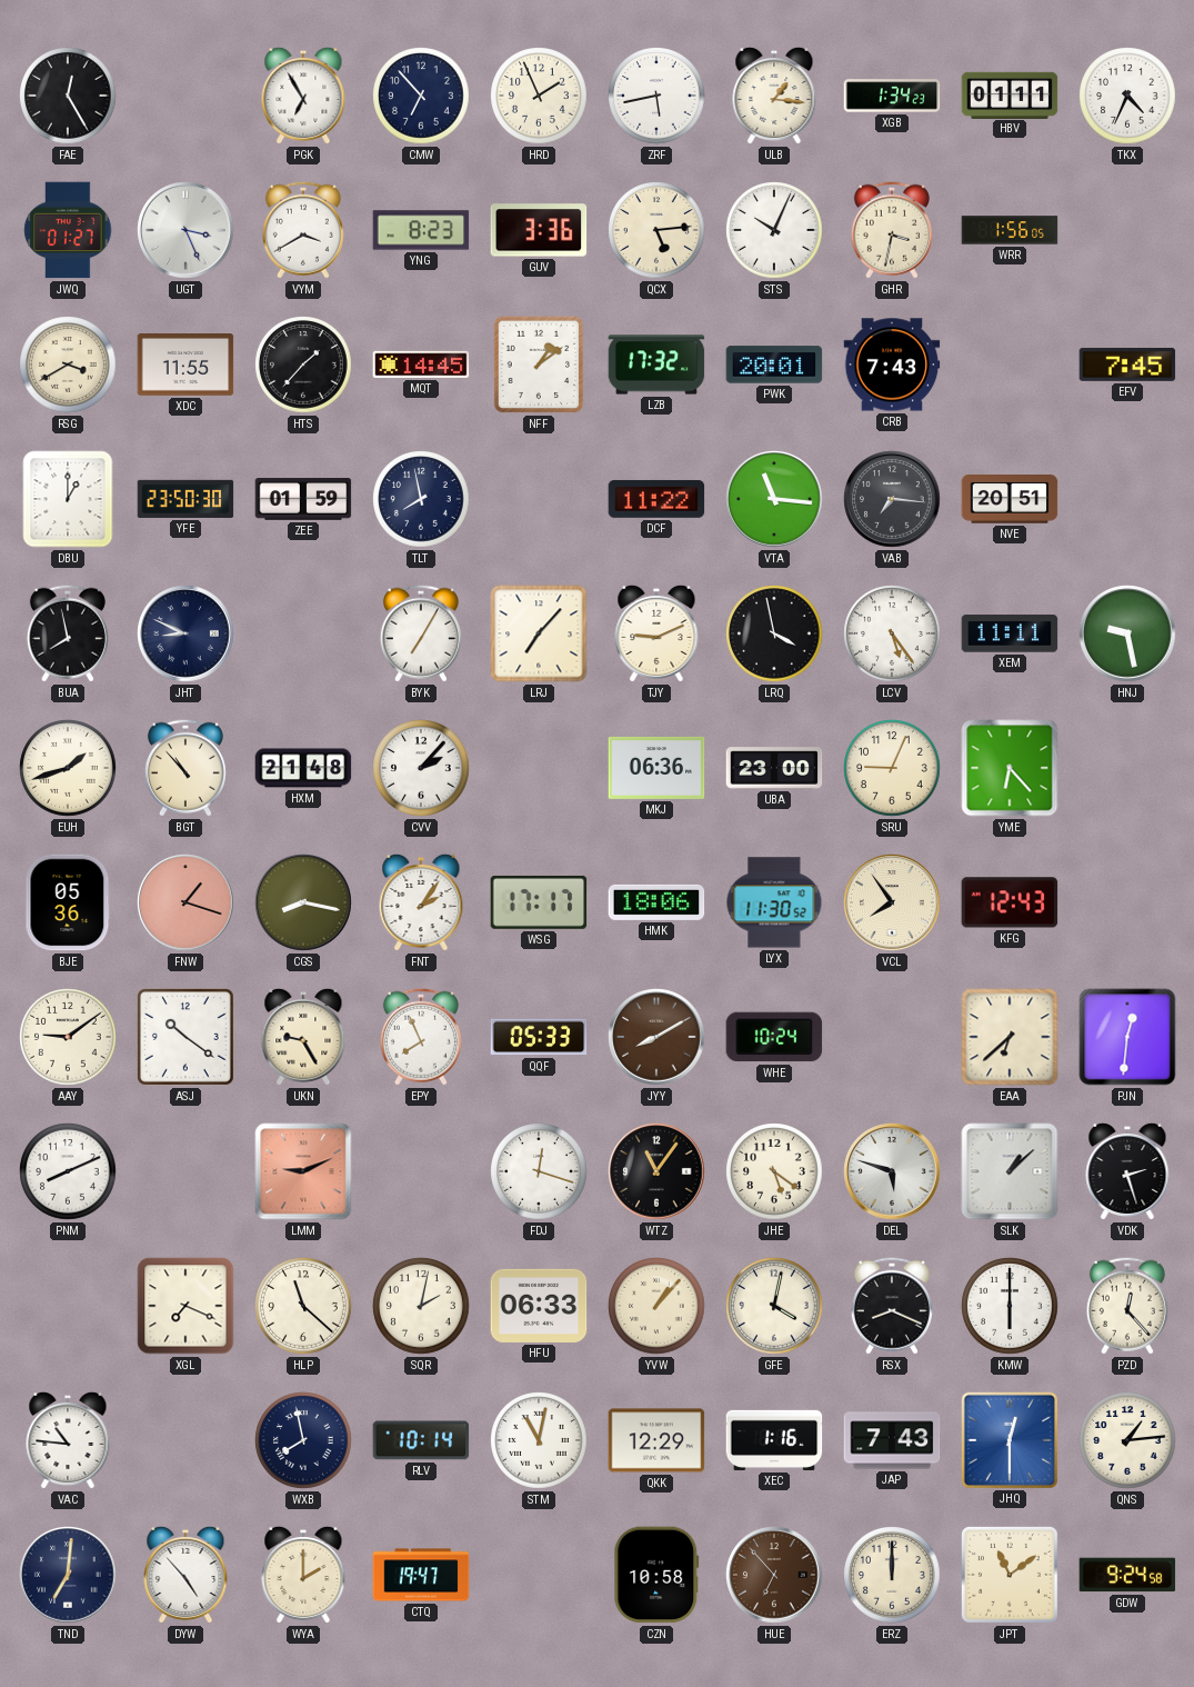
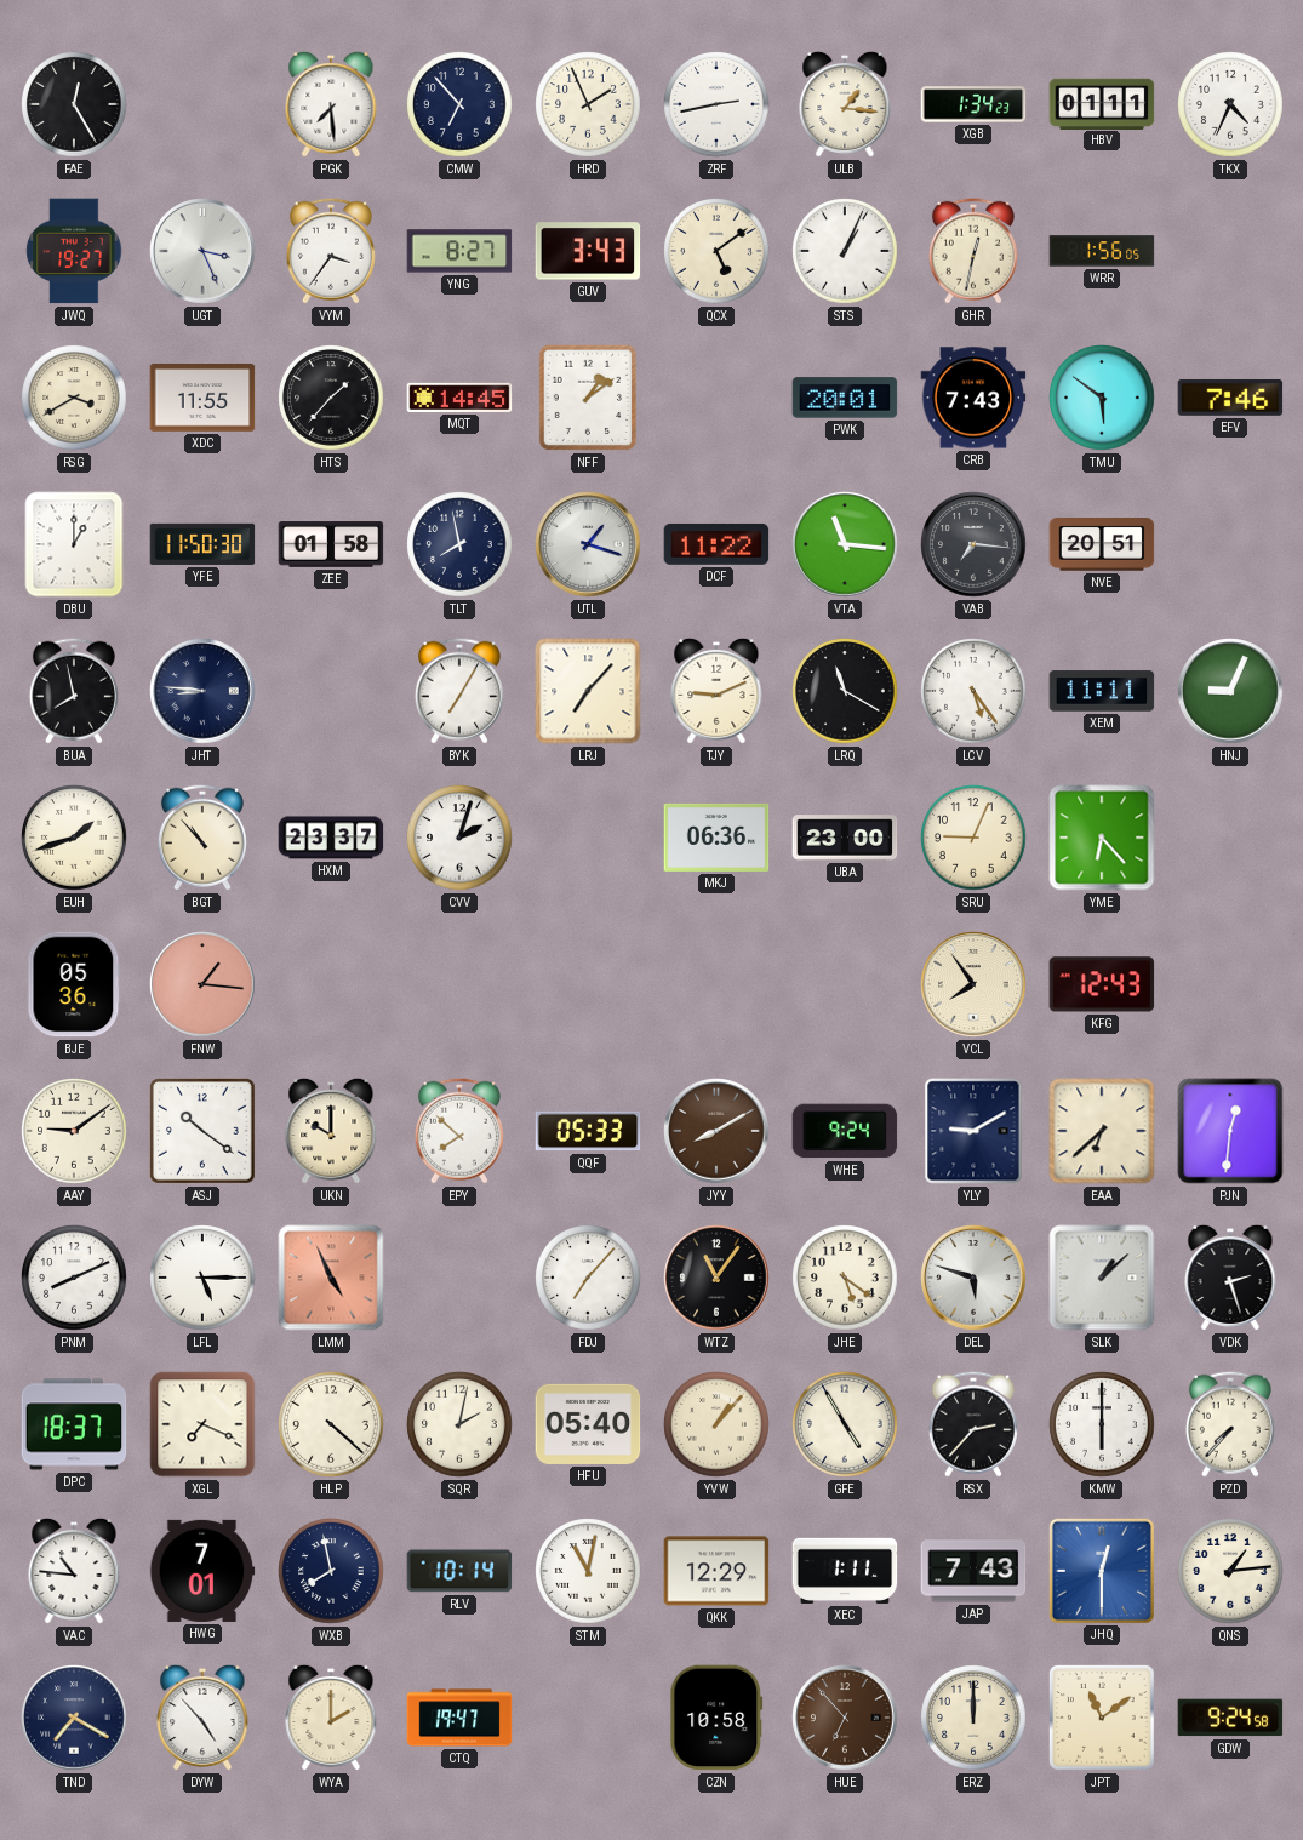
PGK: 6:55 -> 7:29
ZRF: 5:43 -> 2:43
JWQ: 01:27 -> 19:27
VYM: 3:40 -> 3:36
YNG: 8:23 -> 8:27
GUV: 3:36 -> 3:43
QCX: 5:14 -> 5:09
STS: 10:04 -> 1:04
GHR: 3:32 -> 12:32
LZB: 17:32 -> none
TMU: none -> 5:51
EFV: 7:45 -> 7:46
YFE: 23:50 -> 11:50
ZEE: 01:59 -> 01:58
UTL: none -> 1:18
JHT: 8:49 -> 8:46
LRQ: 3:58 -> 11:20
HNJ: 9:28 -> 9:04
HXM: 21:48 -> 23:37
CVV: 2:07 -> 2:03
FNW: 1:18 -> 1:16
CGS: 8:17 -> none
FNT: 2:06 -> none
WSG: 17:17 -> none
HMK: 18:06 -> none
LYX: 11:30 -> none
UKN: 9:25 -> 10:00
EPY: 7:56 -> 7:52
WHE: 10:24 -> 9:24
YLY: none -> 9:10
LFL: none -> 5:15
LMM: 9:11 -> 4:56
FDJ: 12:18 -> 7:07
DPC: none -> 18:37
HLP: 11:22 -> 4:22
HFU: 06:33 -> 05:40
GFE: 4:02 -> 4:55
RSX: 8:19 -> 2:37
PZD: 12:23 -> 7:37
HWG: none -> 7:01
XEC: 1:16 -> 1:11
TND: 7:01 -> 7:20
